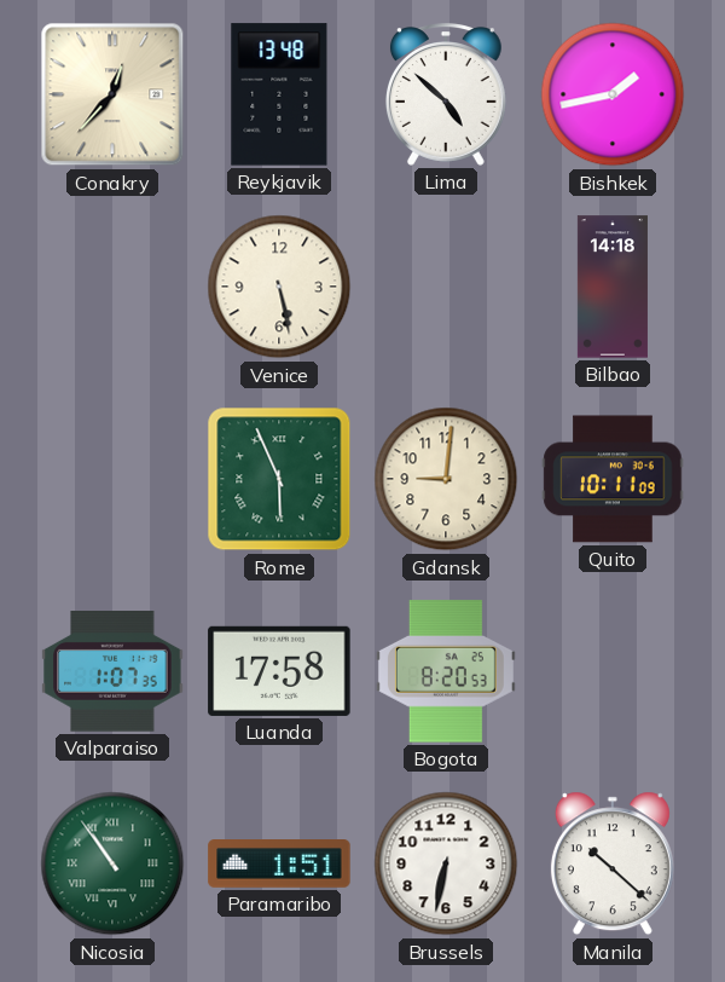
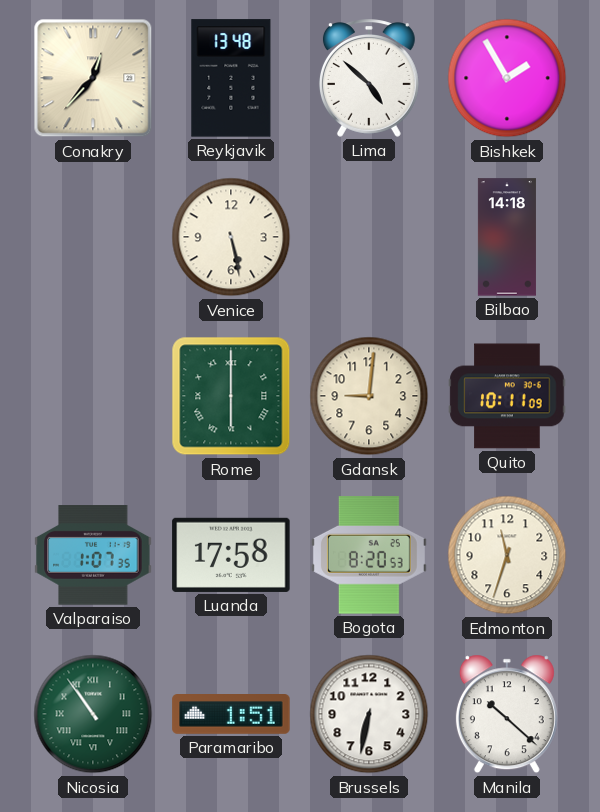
Bishkek: 1:43 -> 1:55
Rome: 5:56 -> 6:00
Edmonton: none -> 11:33
